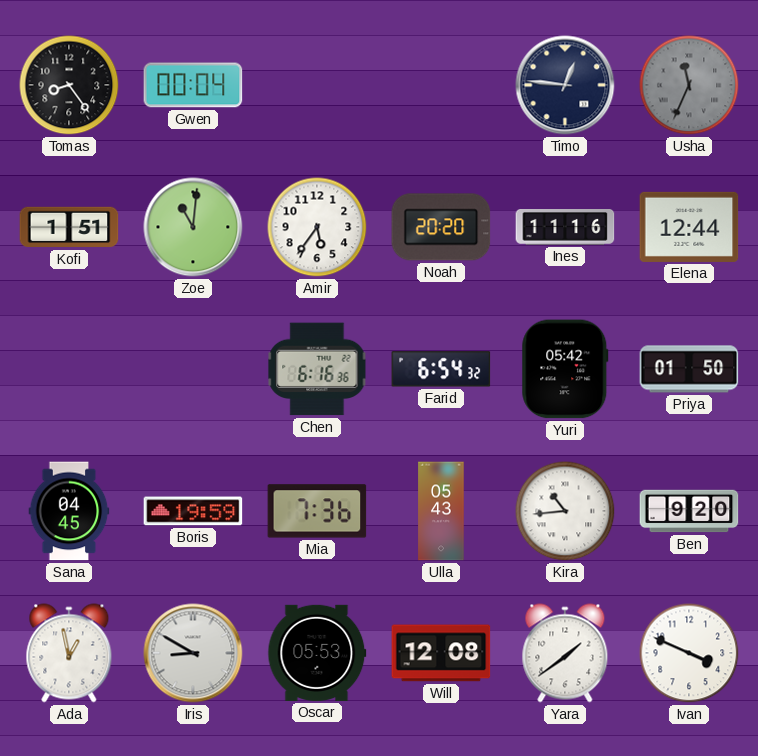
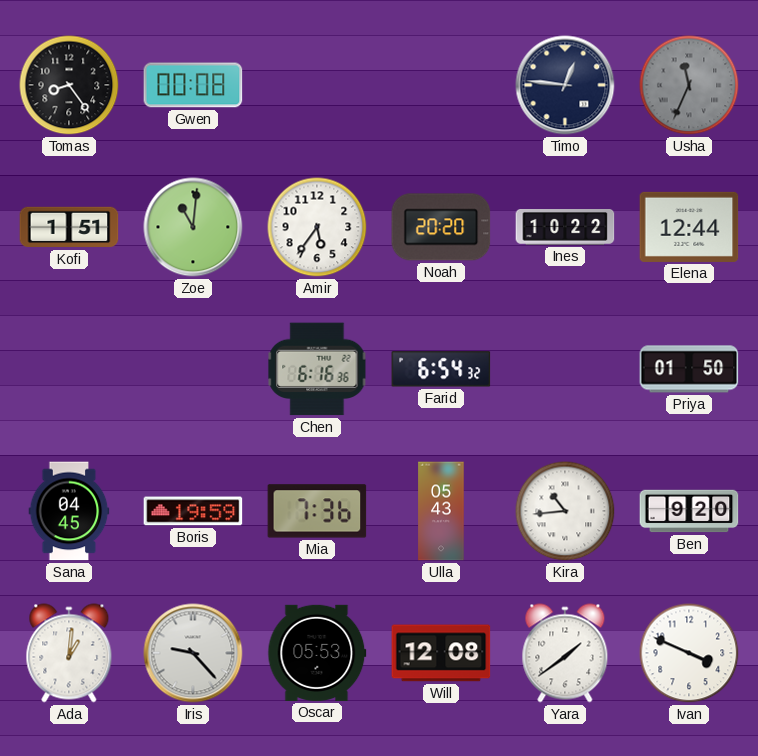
Gwen: 00:04 -> 00:08
Ines: 11:16 -> 10:22
Yuri: 05:42 -> none
Ada: 12:58 -> 1:01
Iris: 8:50 -> 9:23
